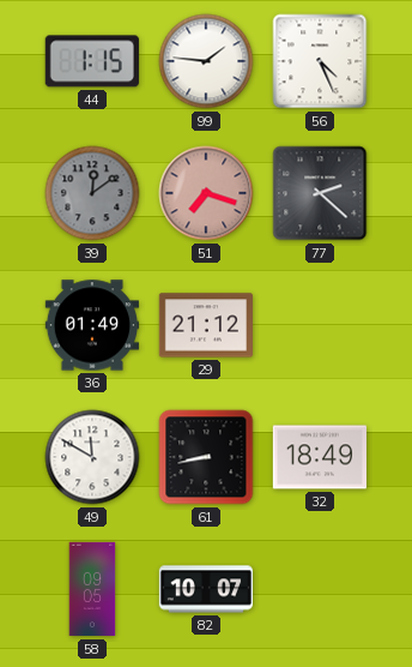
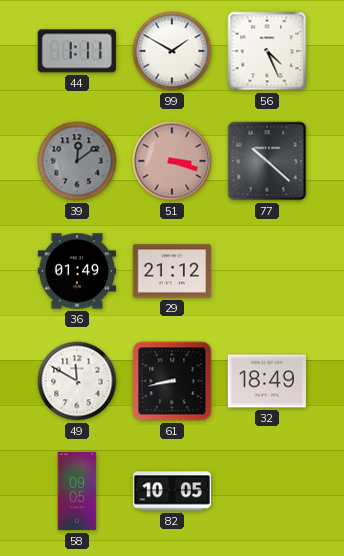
44: 1:15 -> 1:11
99: 1:46 -> 1:50
51: 7:18 -> 3:18
77: 2:22 -> 10:22
82: 10:07 -> 10:05
